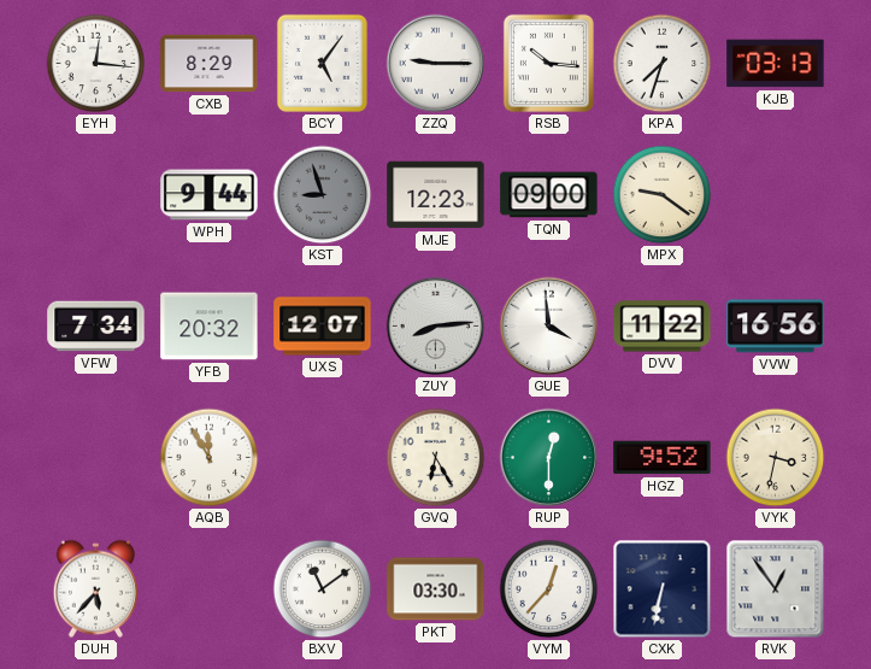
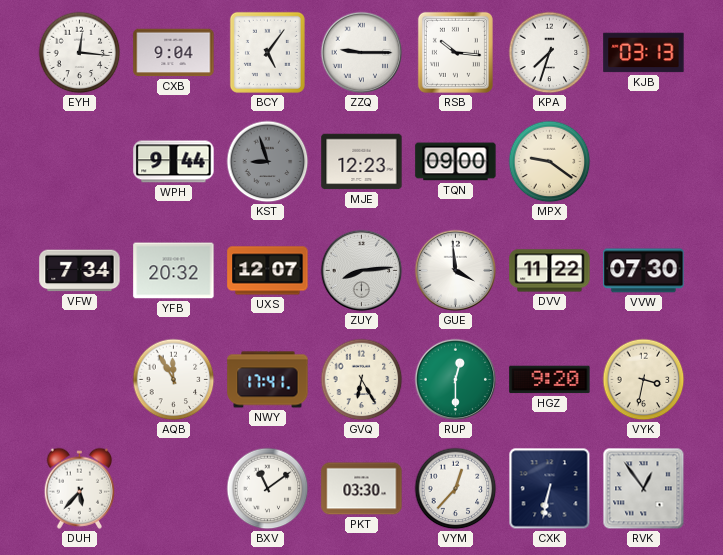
CXB: 8:29 -> 9:04
VVW: 16:56 -> 07:30
NWY: none -> 17:41
HGZ: 9:52 -> 9:20
